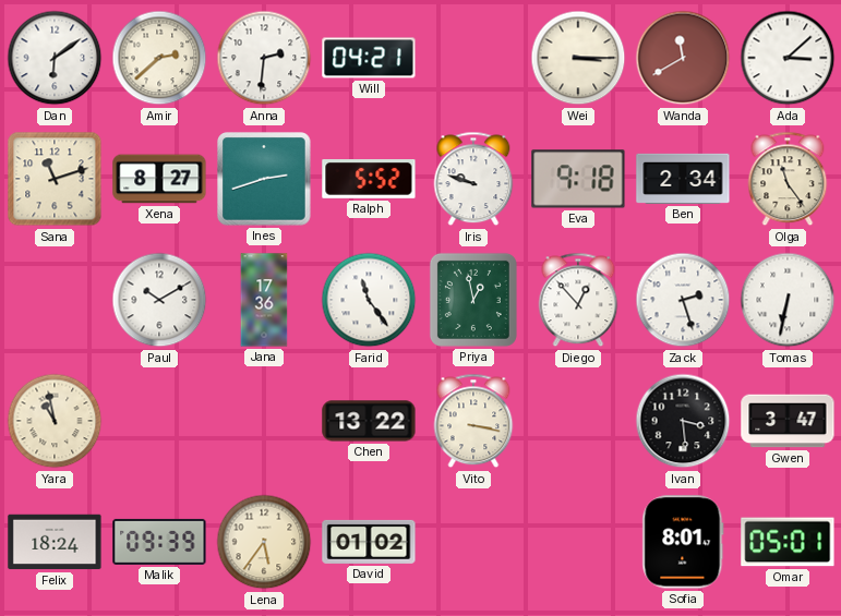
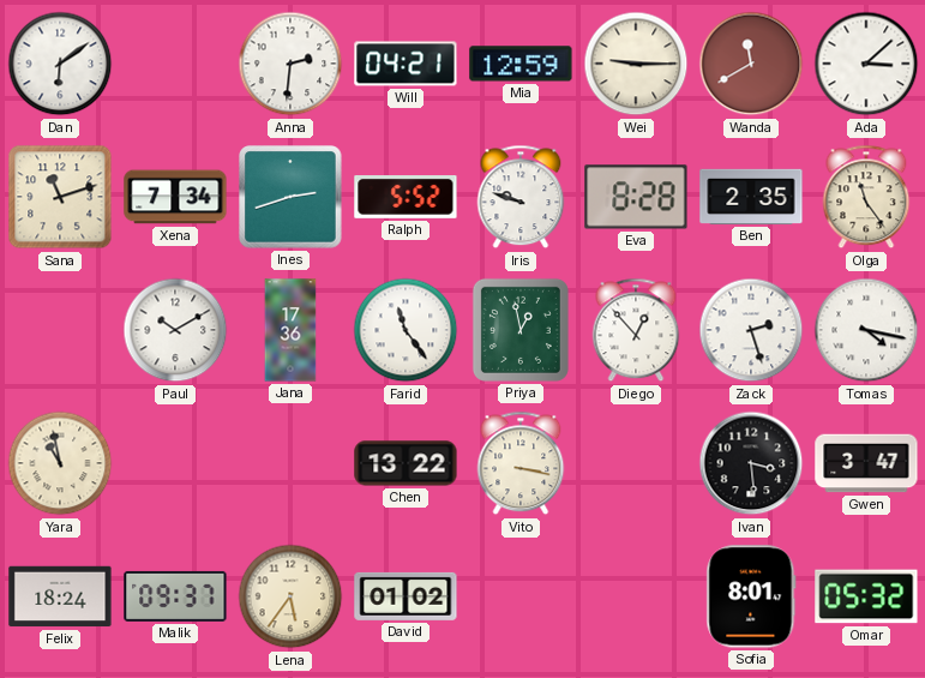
Amir: 2:38 -> none
Mia: none -> 12:59
Wei: 3:15 -> 9:15
Xena: 8:27 -> 7:34
Eva: 9:18 -> 8:28
Ben: 2:34 -> 2:35
Tomas: 6:32 -> 4:17
Malik: 09:39 -> 09:37
Omar: 05:01 -> 05:32
